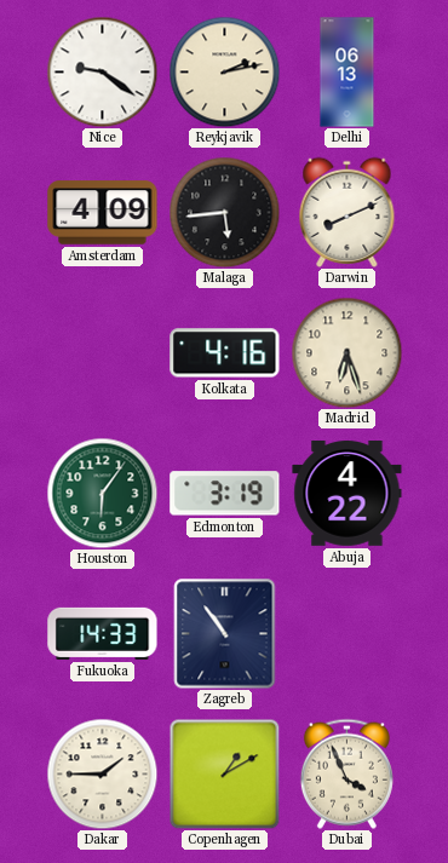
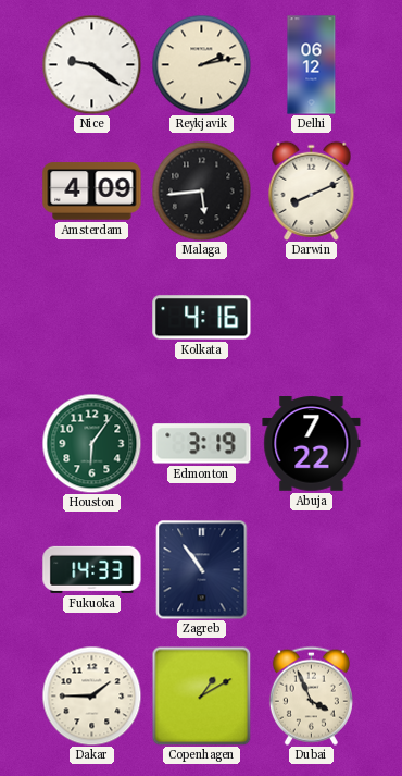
Delhi: 06:13 -> 06:12
Madrid: 6:27 -> none
Abuja: 4:22 -> 7:22
